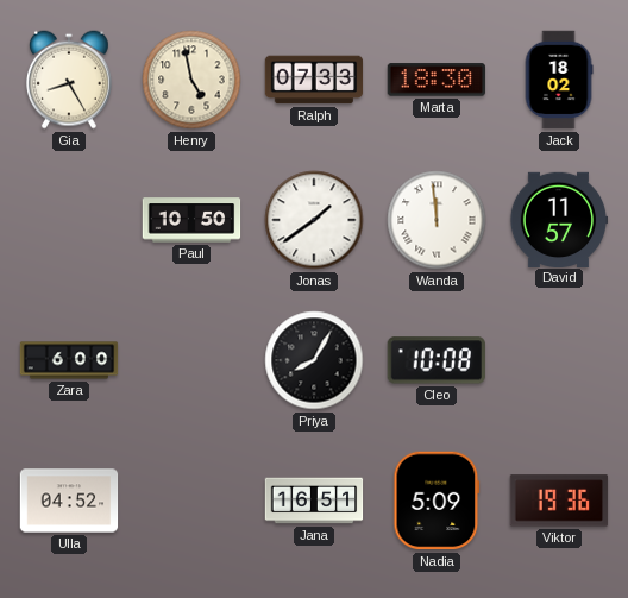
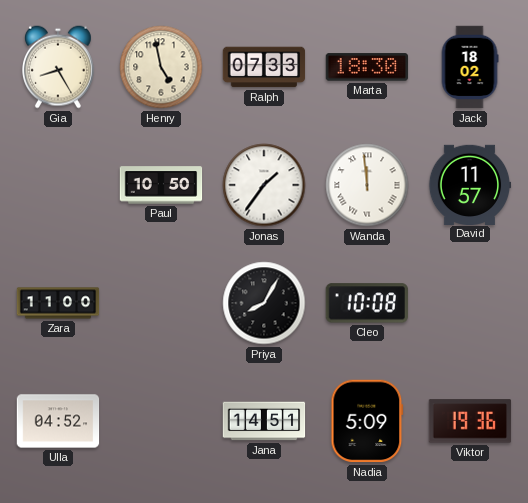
Jonas: 1:39 -> 1:36
Zara: 6:00 -> 11:00
Jana: 16:51 -> 14:51
